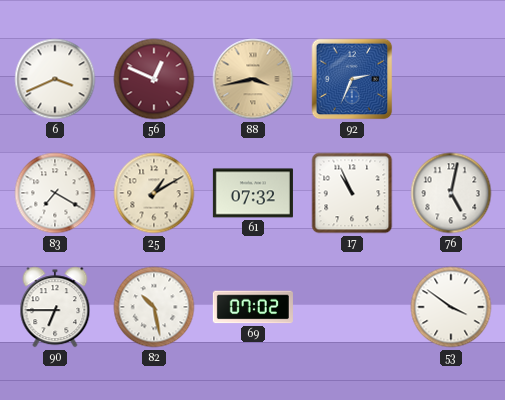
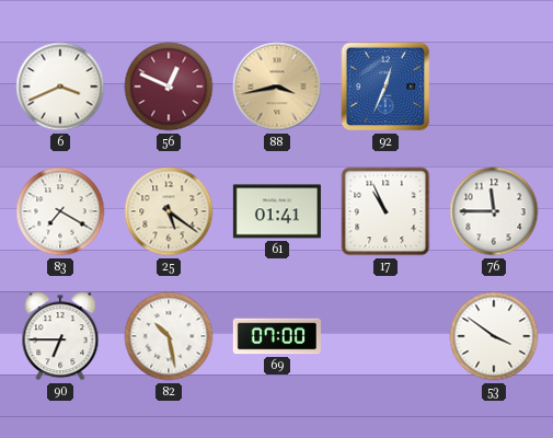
92: 2:34 -> 12:34
25: 1:10 -> 5:21
61: 07:32 -> 01:41
76: 5:02 -> 11:45
69: 07:02 -> 07:00
